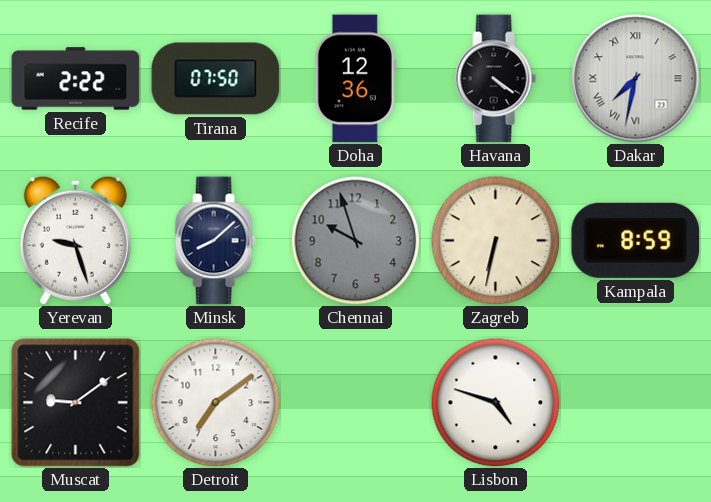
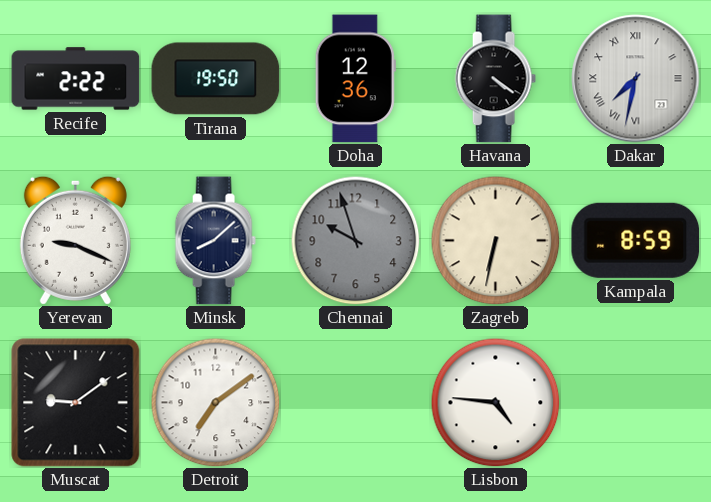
Tirana: 07:50 -> 19:50
Yerevan: 9:27 -> 9:19
Lisbon: 4:48 -> 4:46
